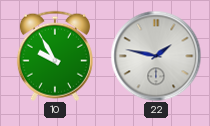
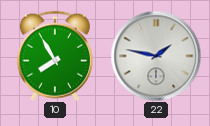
10: 9:55 -> 7:55
